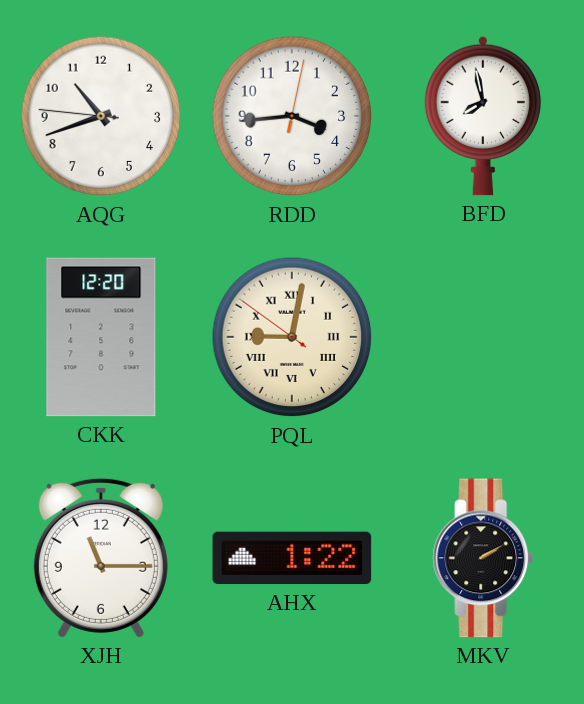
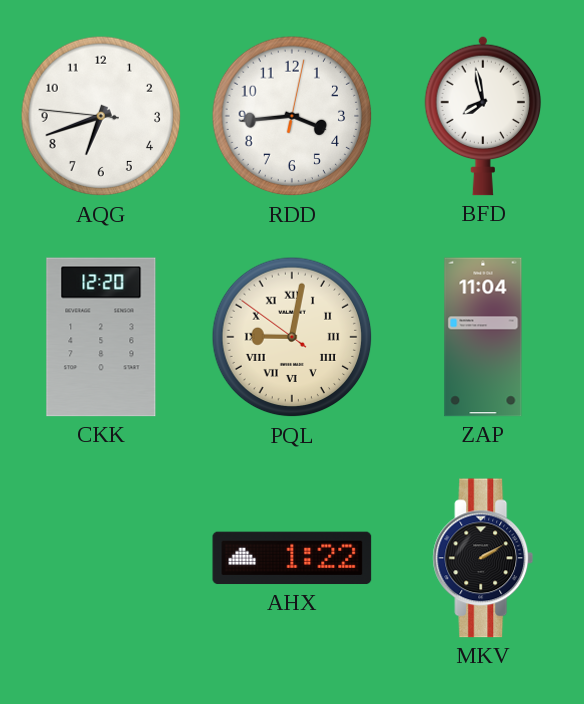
AQG: 10:41 -> 6:41
ZAP: none -> 11:04
XJH: 11:15 -> none
